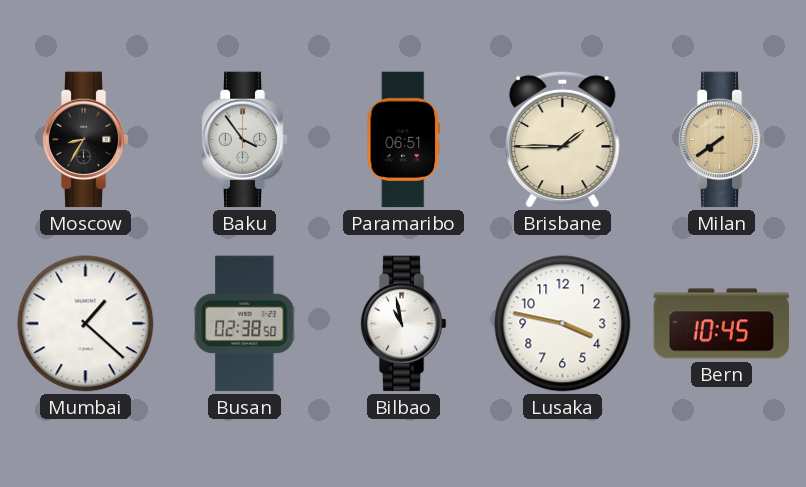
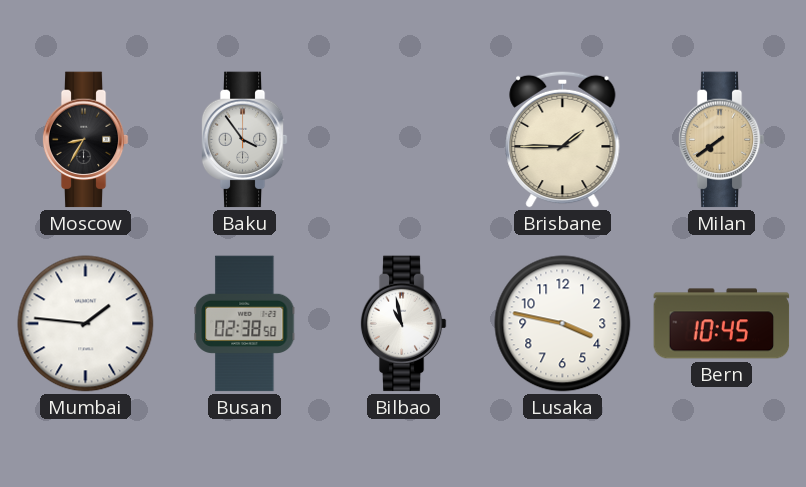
Paramaribo: 06:51 -> none
Mumbai: 1:22 -> 1:46
